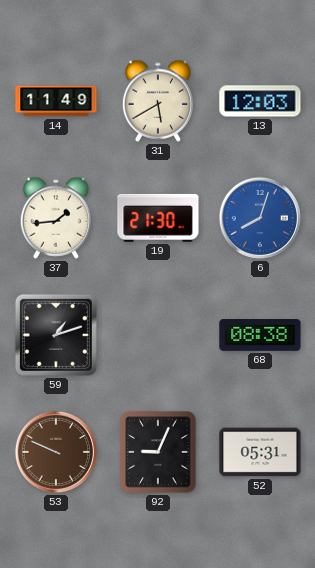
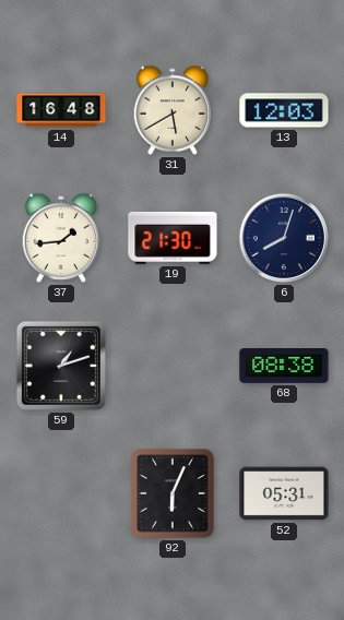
14: 11:49 -> 16:48
6 dial: blue -> navy
53: 9:49 -> none
92: 9:04 -> 6:04
